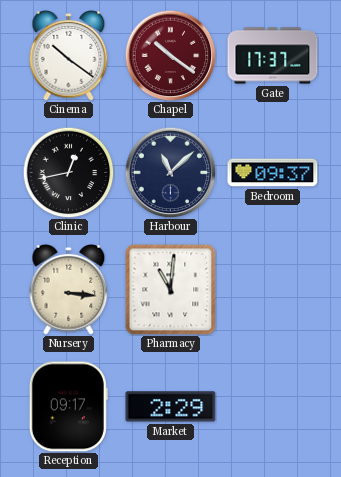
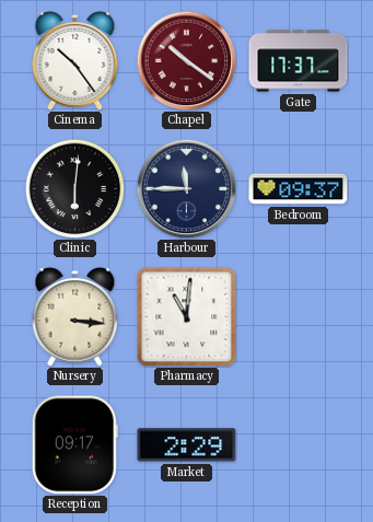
Cinema: 10:21 -> 10:24
Clinic: 12:43 -> 6:01
Harbour: 11:08 -> 11:45
